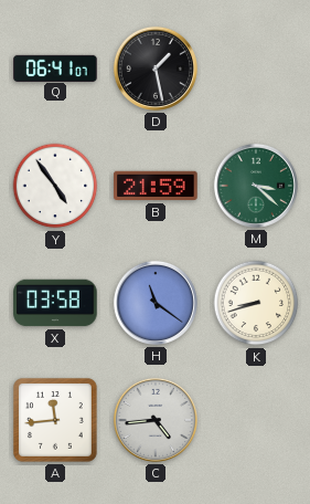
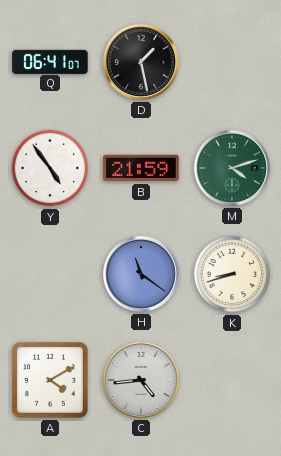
M: 3:22 -> 4:12
X: 03:58 -> none
A: 11:44 -> 4:10
